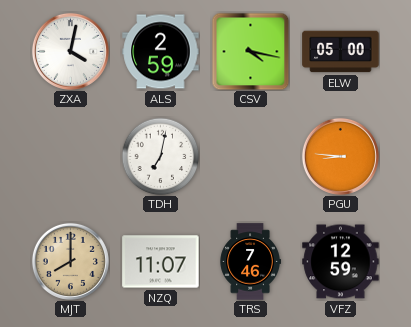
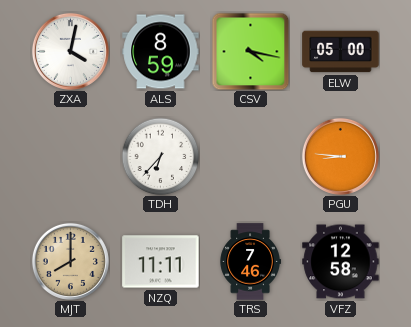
ALS: 2:59 -> 8:59
TDH: 7:02 -> 6:37
NZQ: 11:07 -> 11:11
VFZ: 12:59 -> 12:58
